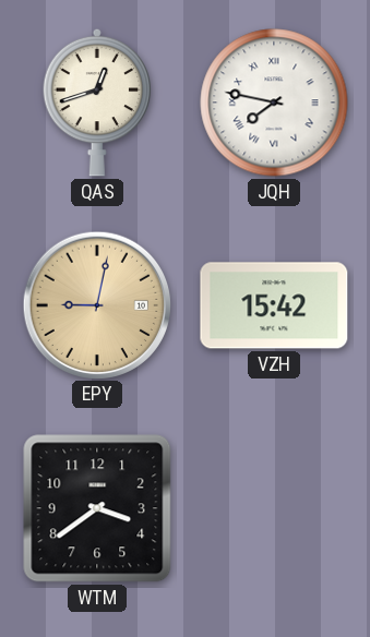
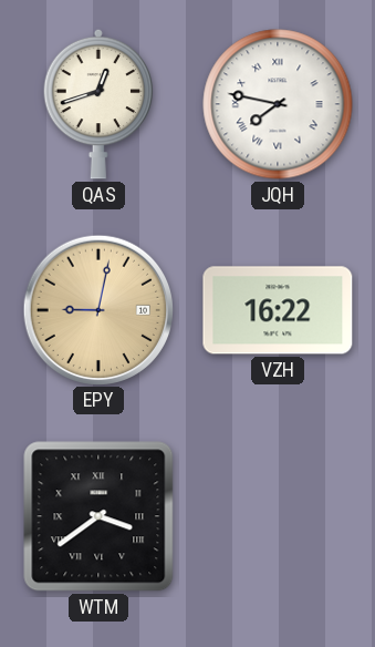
VZH: 15:42 -> 16:22
WTM numerals: Arabic -> Roman
